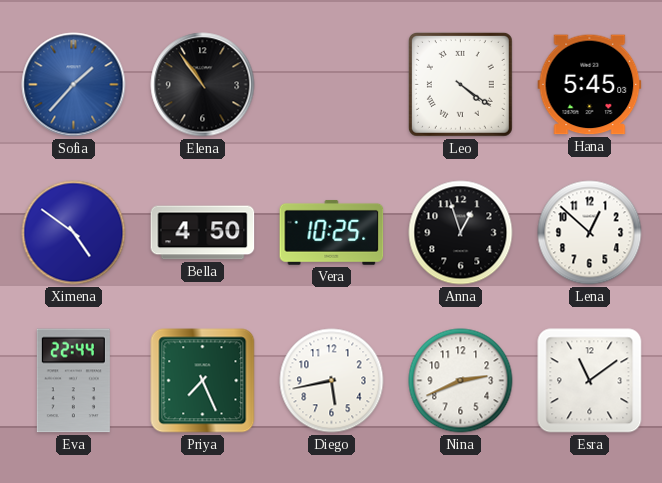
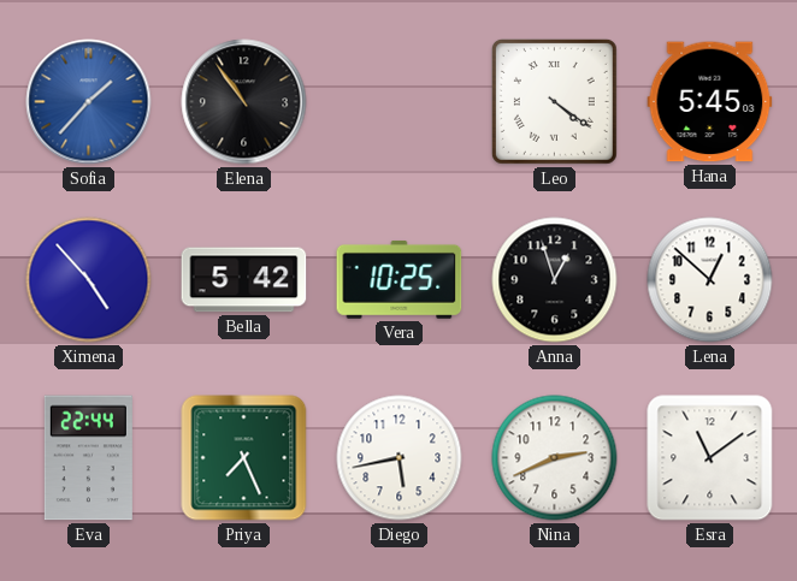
Ximena: 4:51 -> 4:53
Bella: 4:50 -> 5:42
